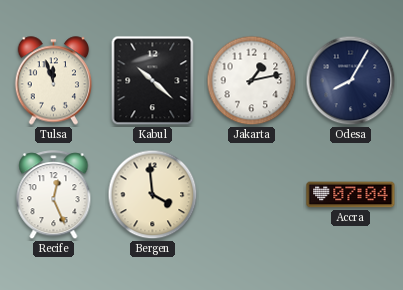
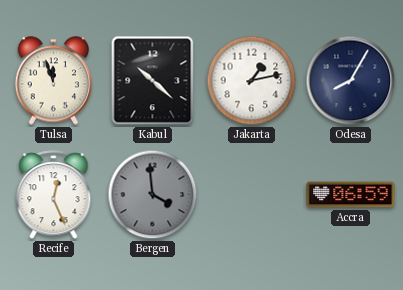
Bergen dial: cream -> grey
Accra: 07:04 -> 06:59
